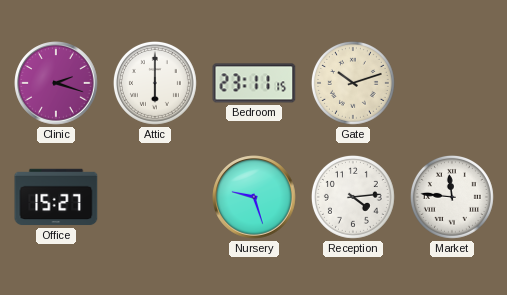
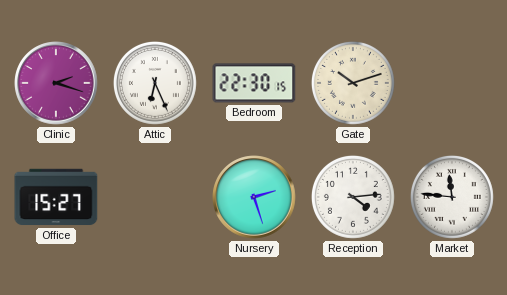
Attic: 6:00 -> 6:26
Bedroom: 23:11 -> 22:30
Nursery: 9:27 -> 2:27
